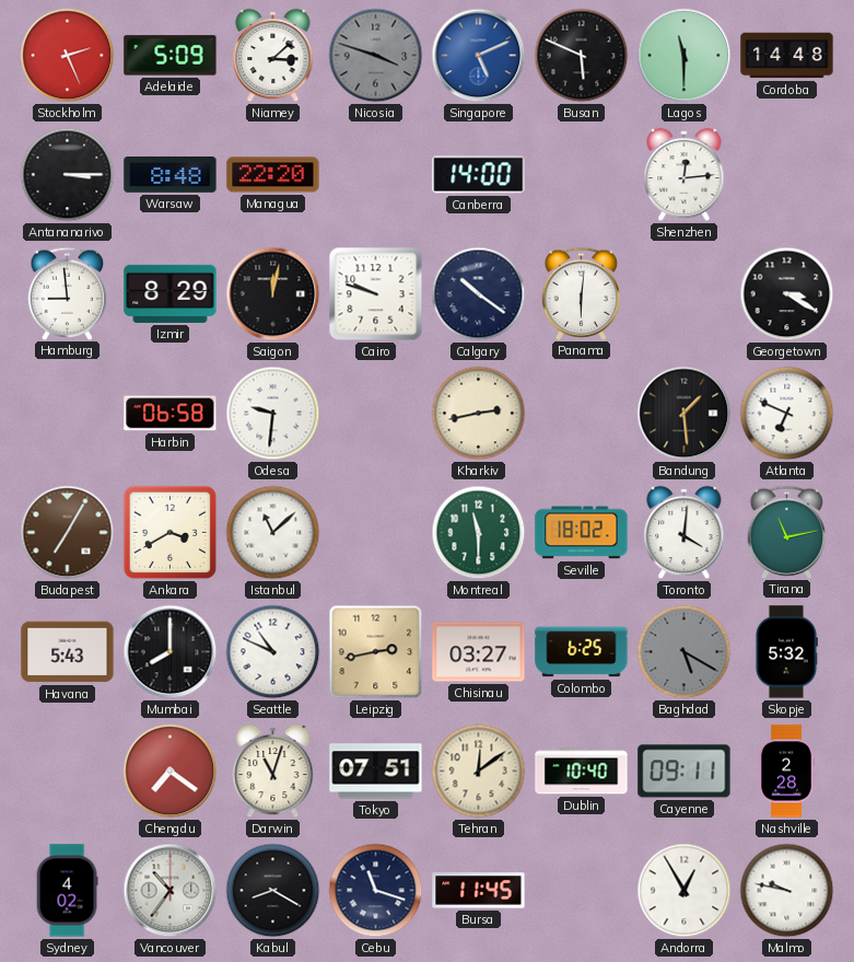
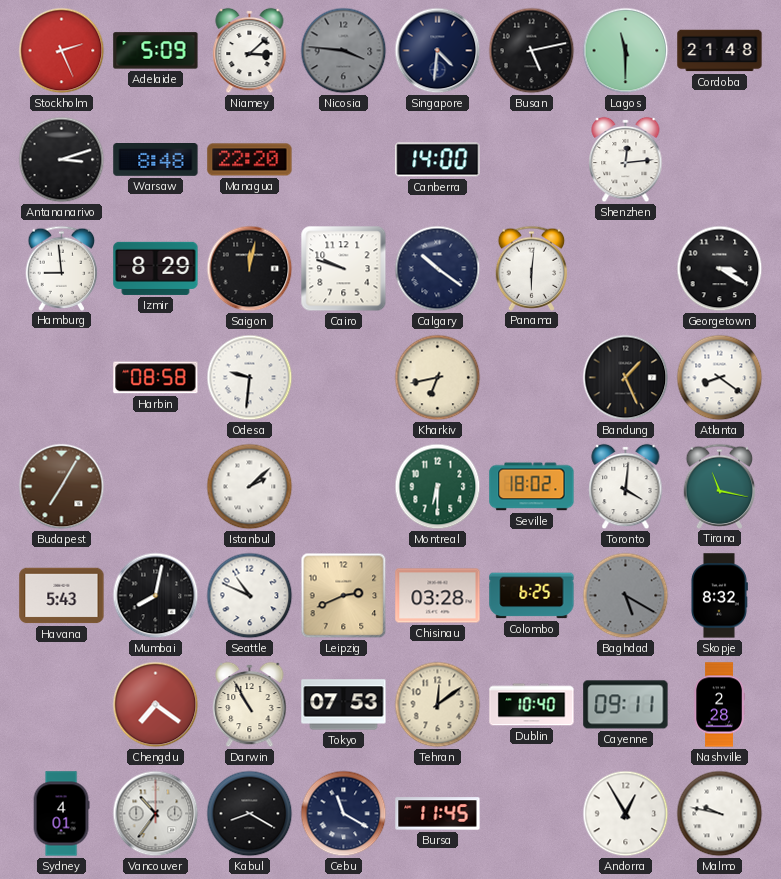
Nicosia: 3:48 -> 3:46
Singapore: 5:11 -> 4:31
Singapore dial: blue -> navy
Busan: 5:49 -> 5:13
Cordoba: 14:48 -> 21:48
Antananarivo: 3:15 -> 3:12
Harbin: 06:58 -> 08:58
Kharkiv: 2:43 -> 6:43
Bandung: 1:29 -> 1:26
Atlanta: 6:49 -> 8:21
Ankara: 3:40 -> none
Istanbul: 11:08 -> 2:08
Montreal: 11:30 -> 6:30
Tirana: 11:13 -> 11:17
Mumbai: 8:00 -> 8:02
Leipzig: 2:43 -> 2:41
Chisinau: 03:27 -> 03:28
Skopje: 5:32 -> 8:32
Darwin: 11:03 -> 10:55
Tokyo: 07:51 -> 07:53
Sydney: 4:02 -> 4:01
Cebu: 11:18 -> 11:20
